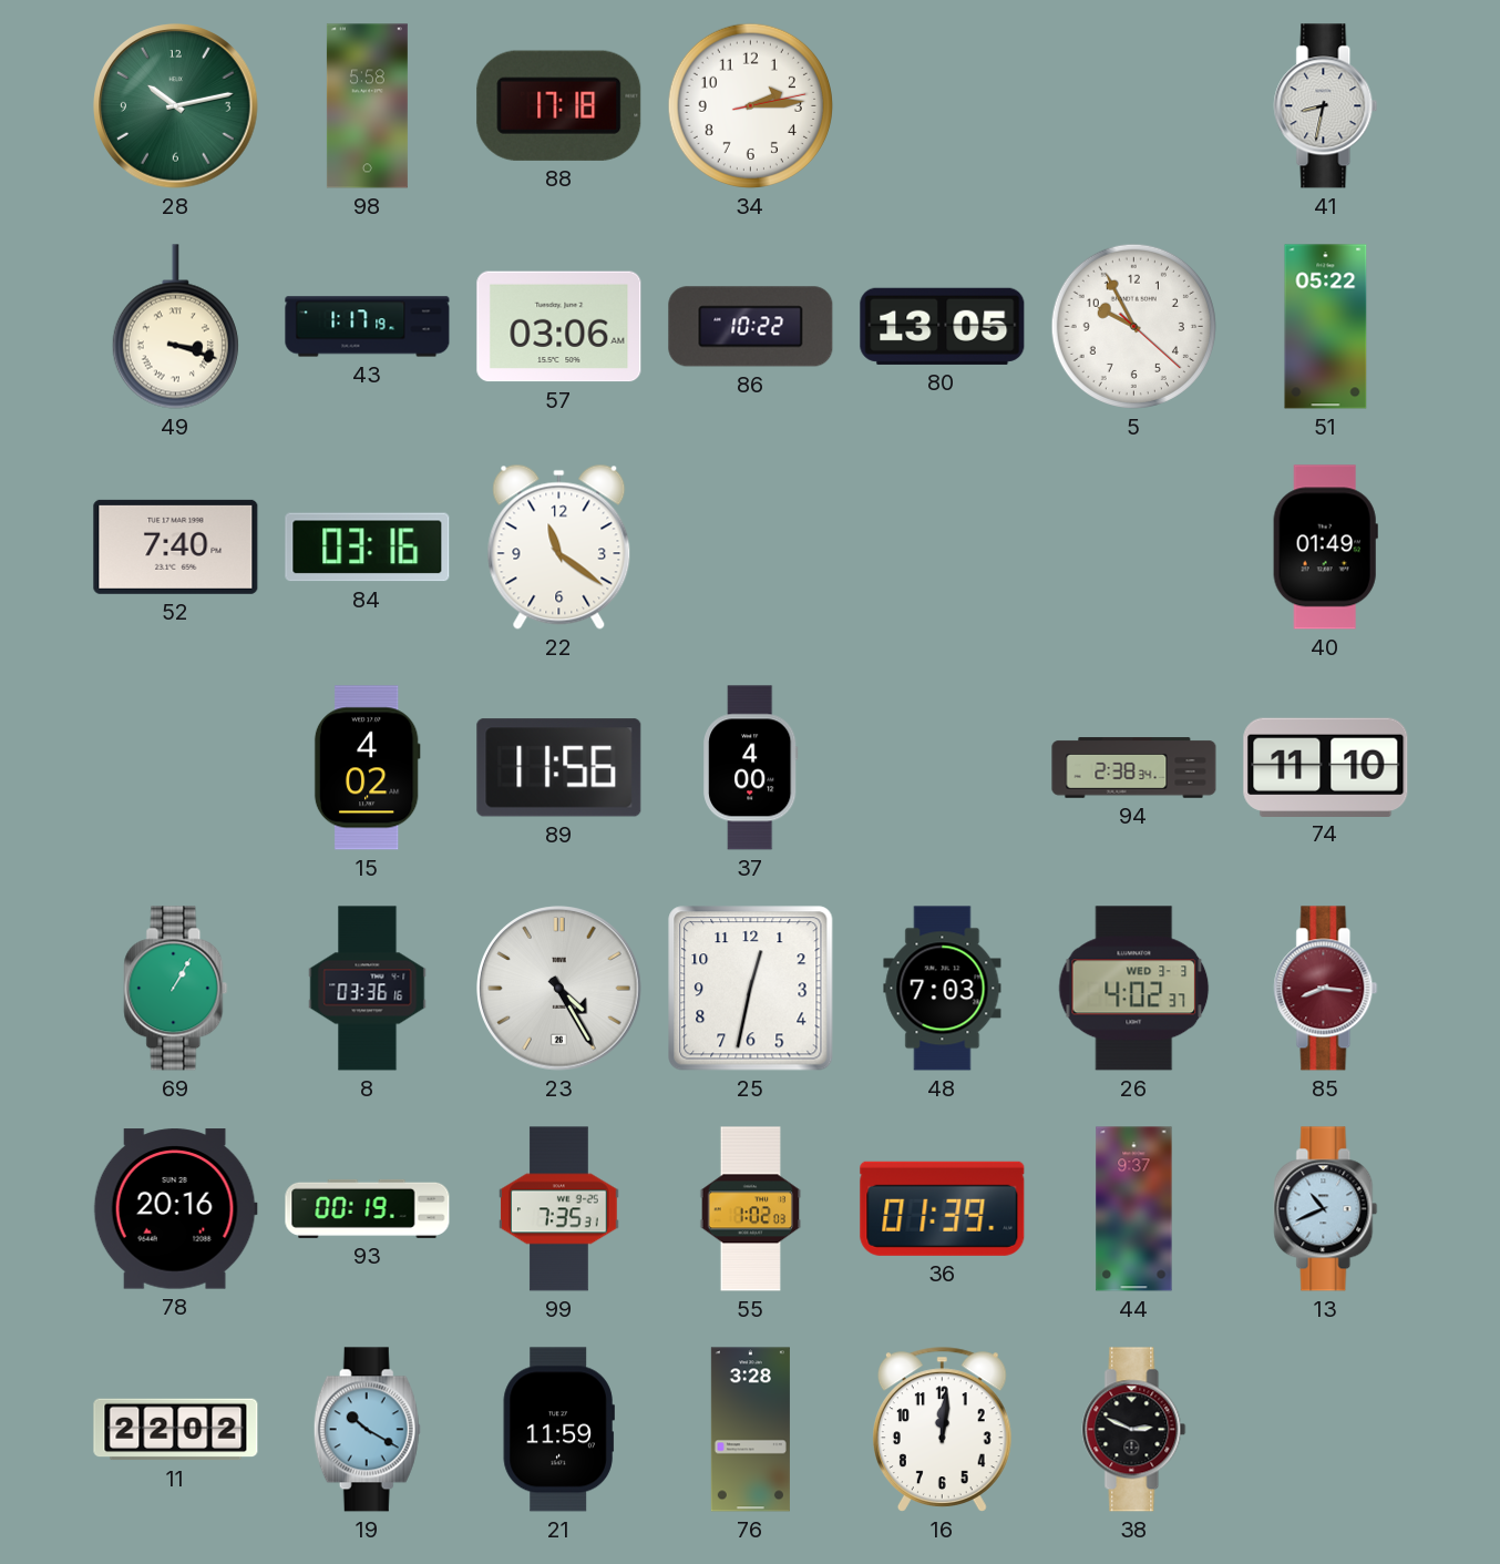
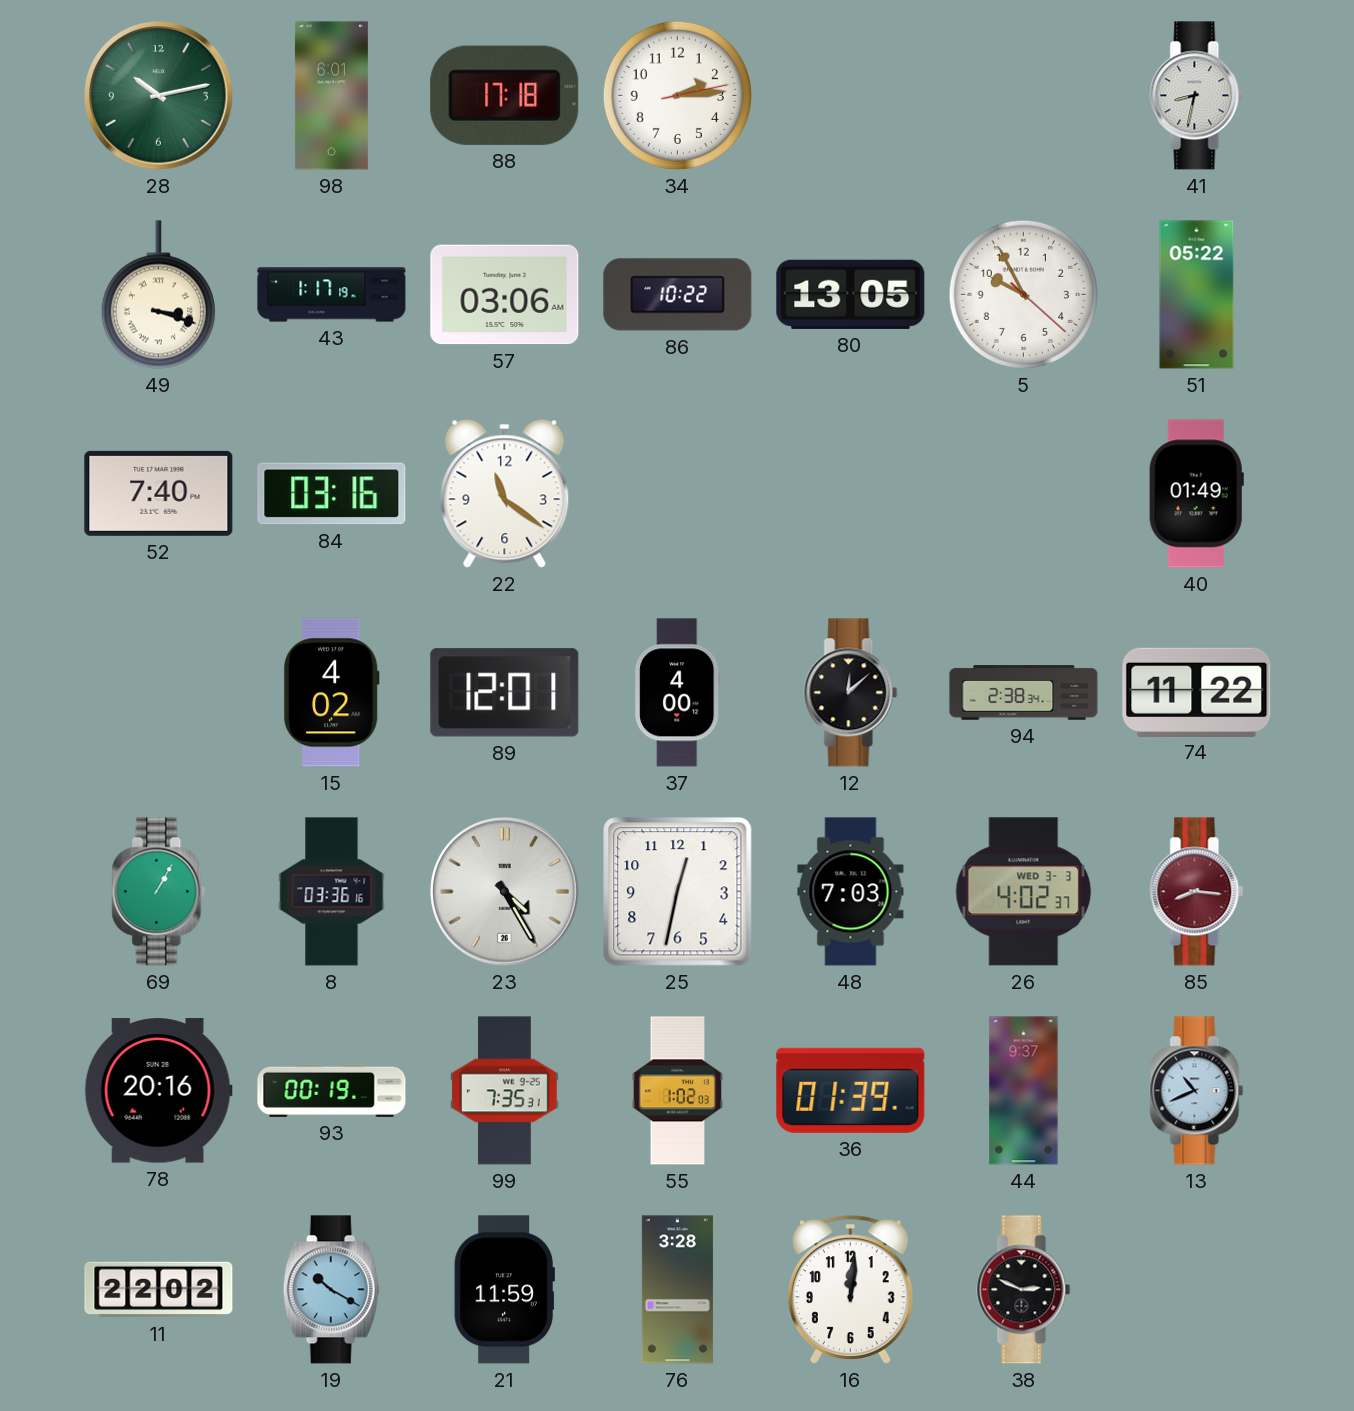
98: 5:58 -> 6:01
89: 11:56 -> 12:01
12: none -> 12:08
74: 11:10 -> 11:22
